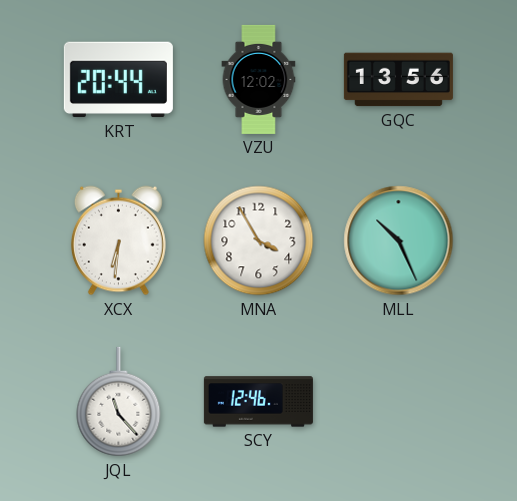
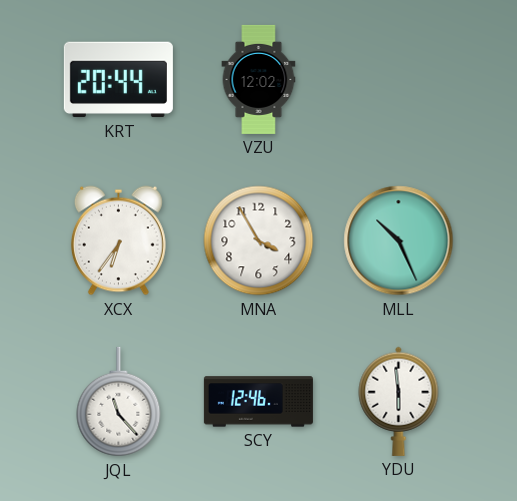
GQC: 13:56 -> none
XCX: 6:31 -> 6:36
YDU: none -> 5:59
